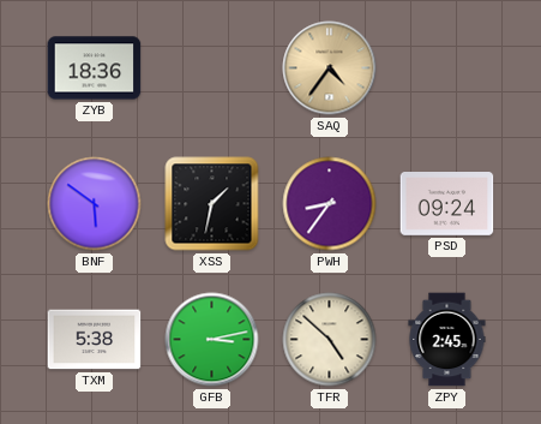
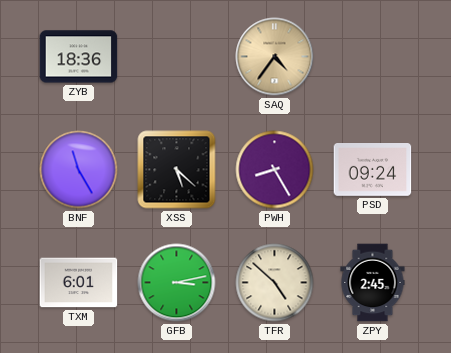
BNF: 5:51 -> 11:25
XSS: 1:32 -> 5:22
PWH: 8:36 -> 8:25
TXM: 5:38 -> 6:01
